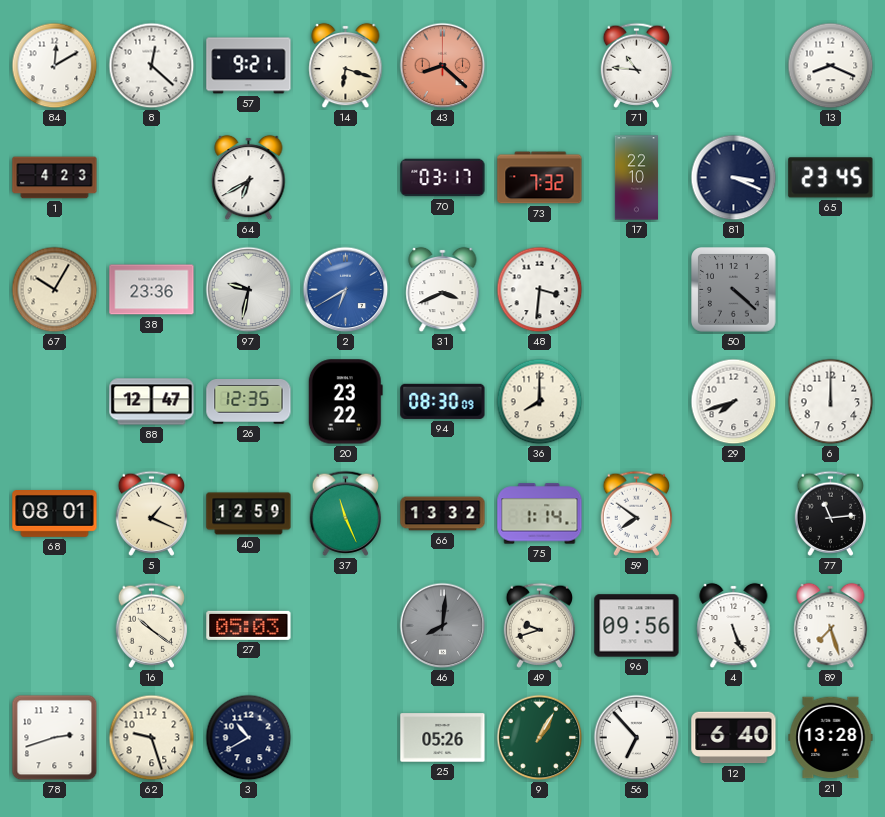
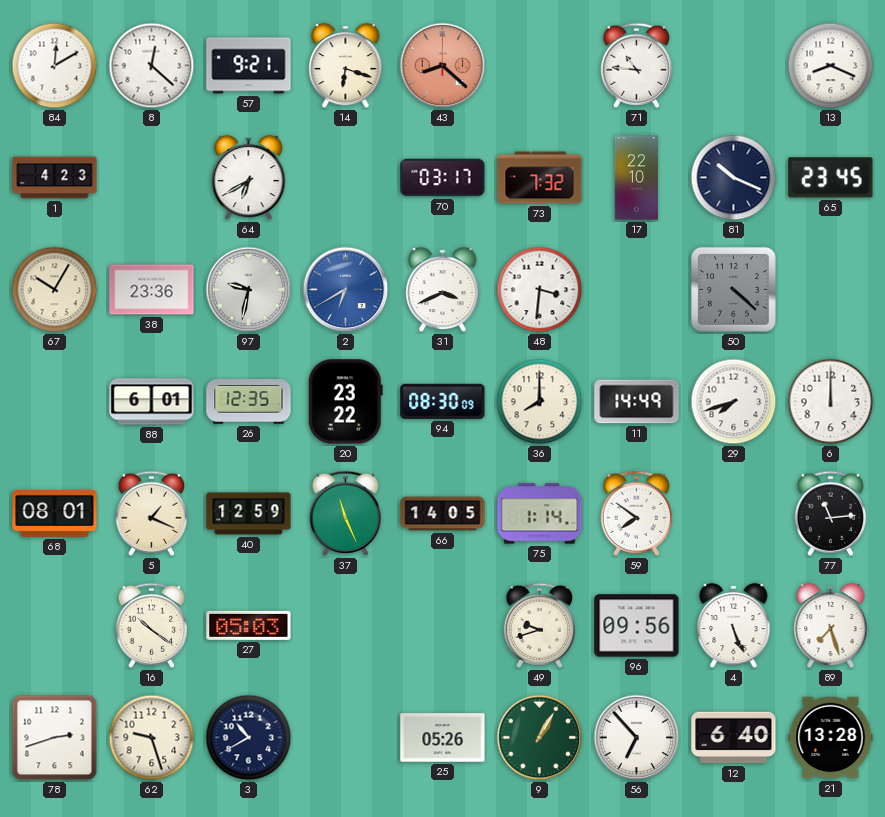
81: 3:19 -> 10:19
88: 12:47 -> 6:01
11: none -> 14:49
66: 13:32 -> 14:05
46: 8:01 -> none
